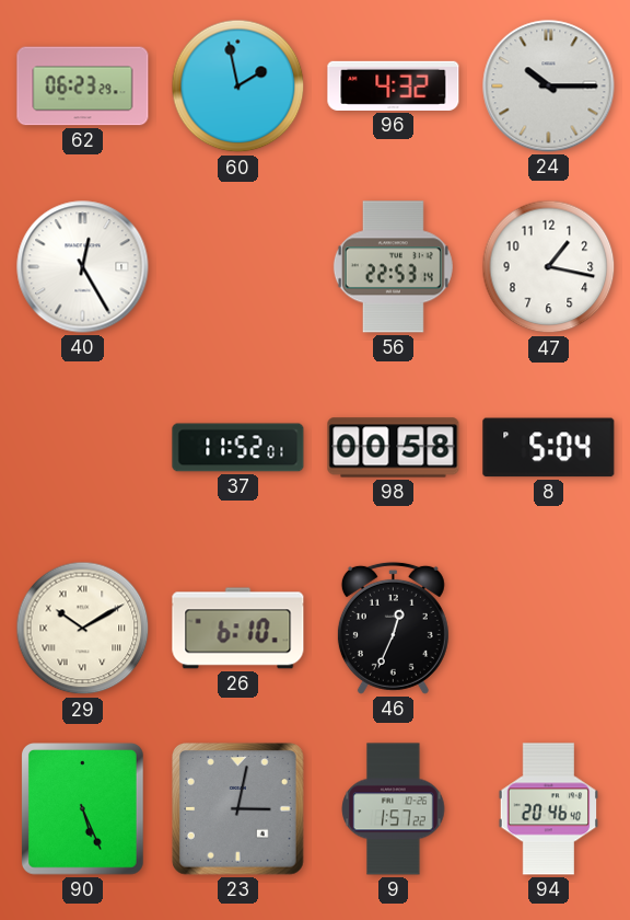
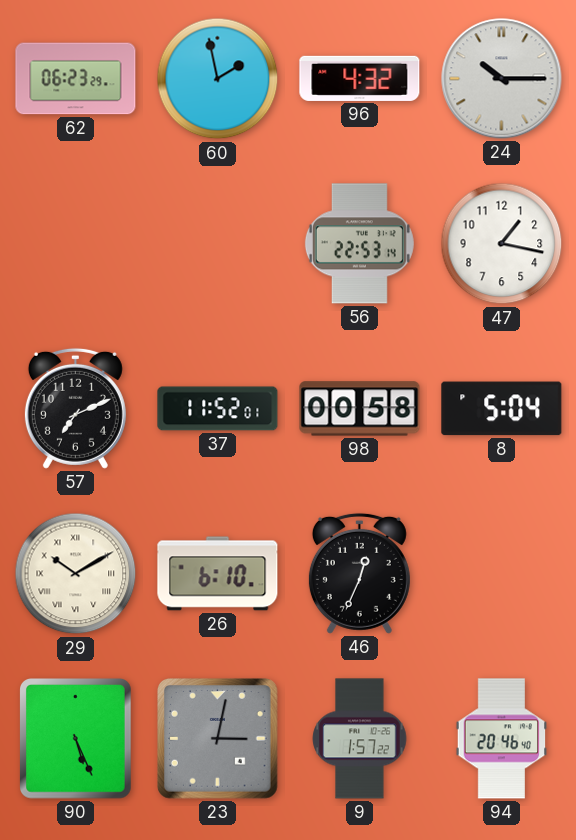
40: 12:25 -> none
57: none -> 7:11
